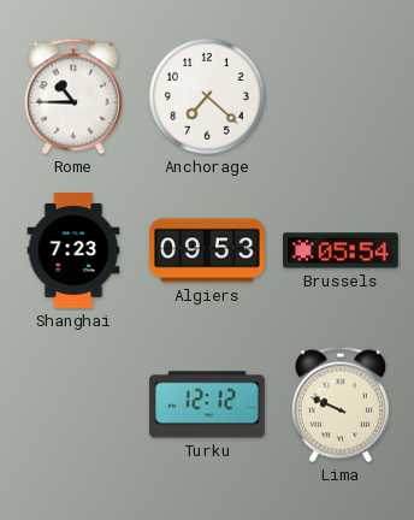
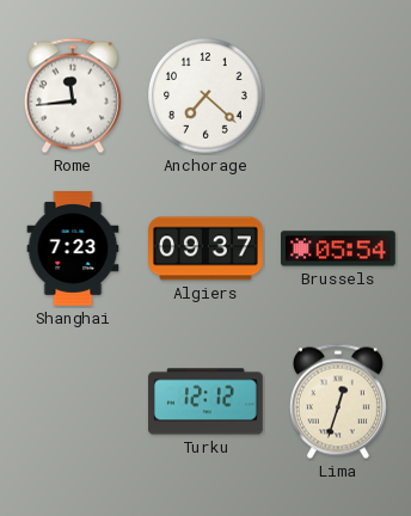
Rome: 10:45 -> 11:44
Algiers: 09:53 -> 09:37
Lima: 9:49 -> 12:33
